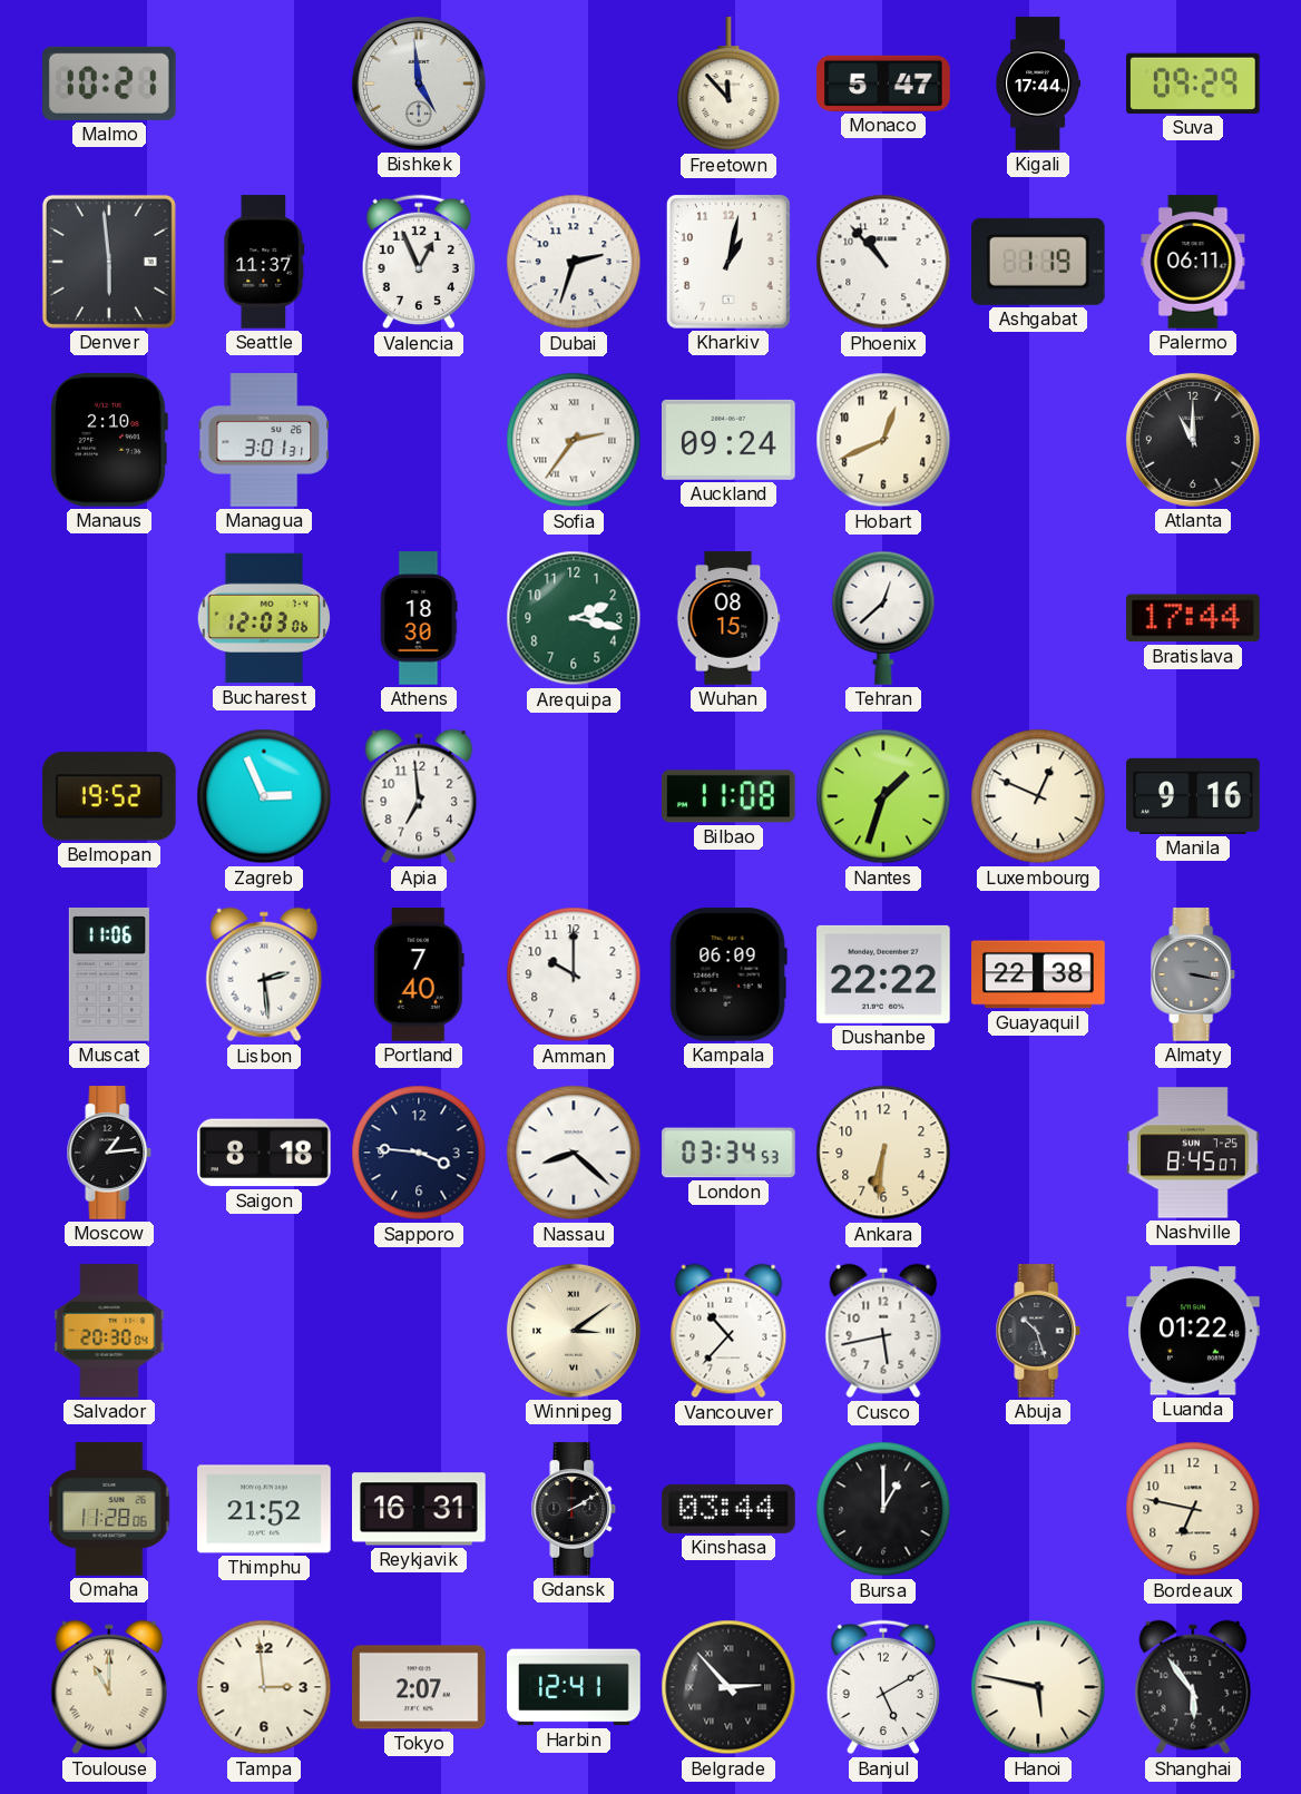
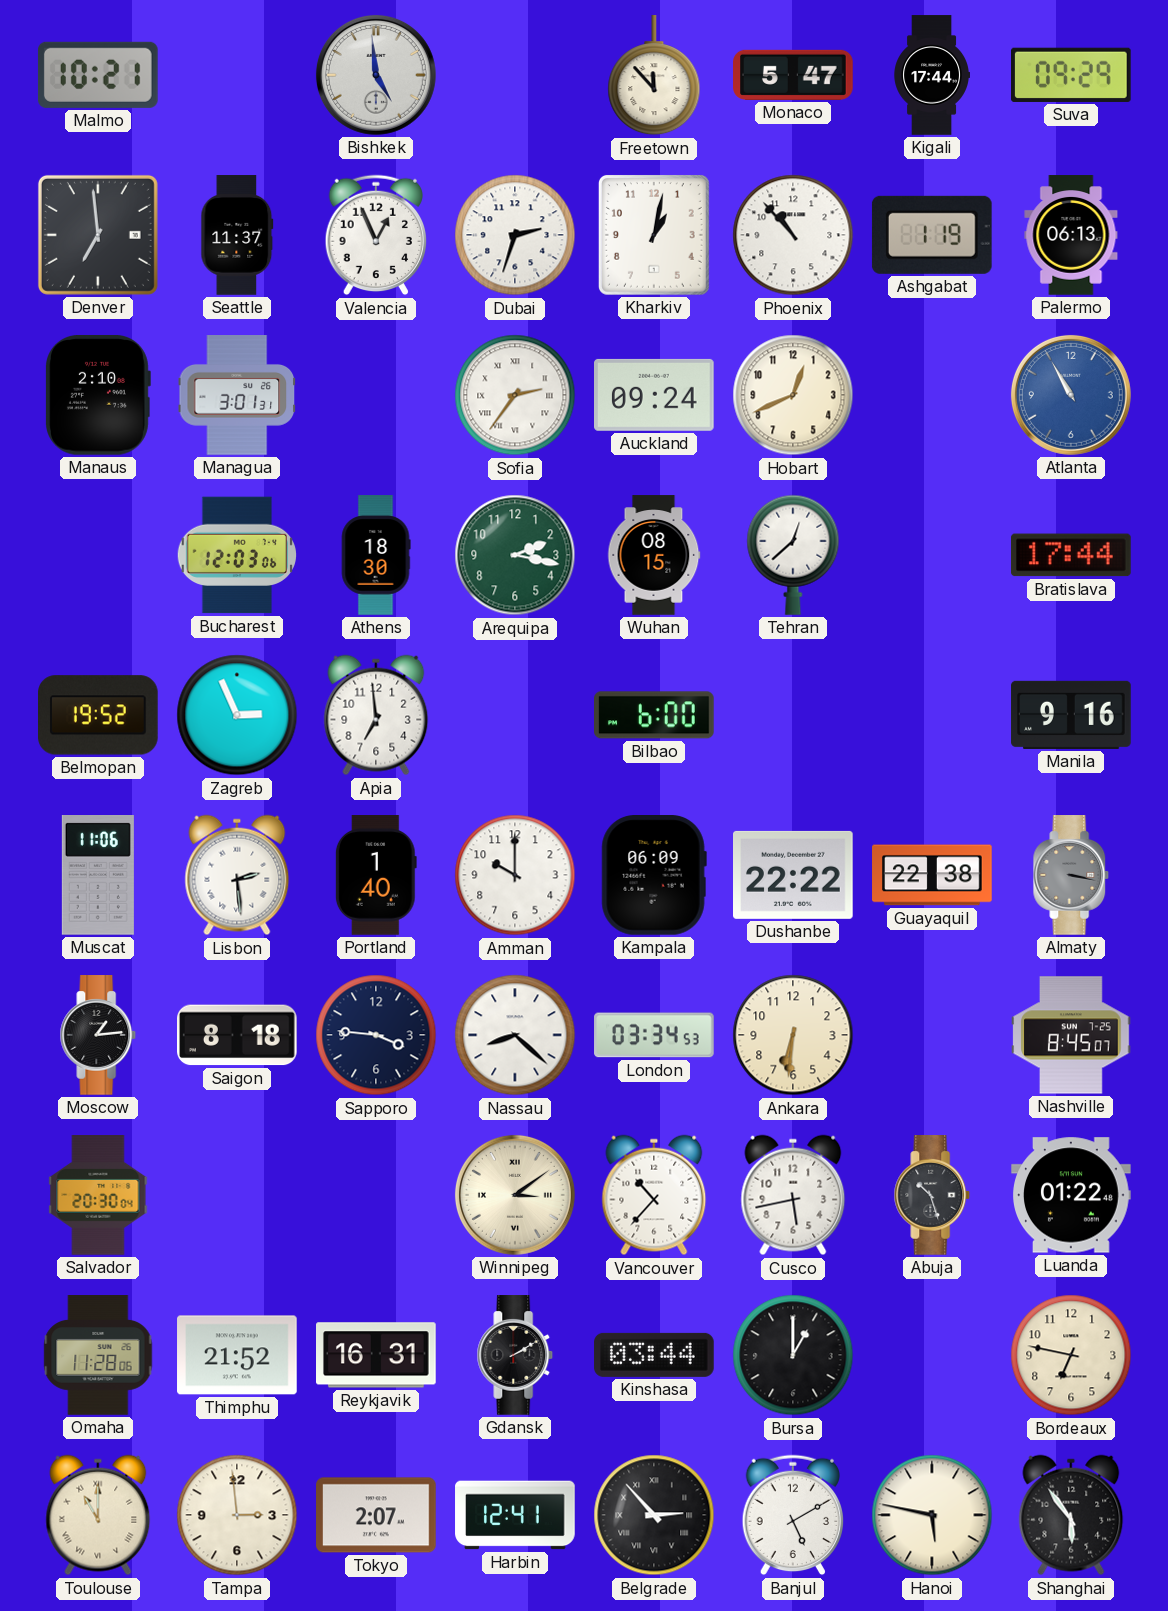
Denver: 5:59 -> 6:59
Palermo: 06:11 -> 06:13
Atlanta: 11:00 -> 10:55
Atlanta dial: black -> blue
Bilbao: 11:08 -> 6:00
Nantes: 1:33 -> none
Luxembourg: 12:49 -> none
Portland: 7:40 -> 1:40
